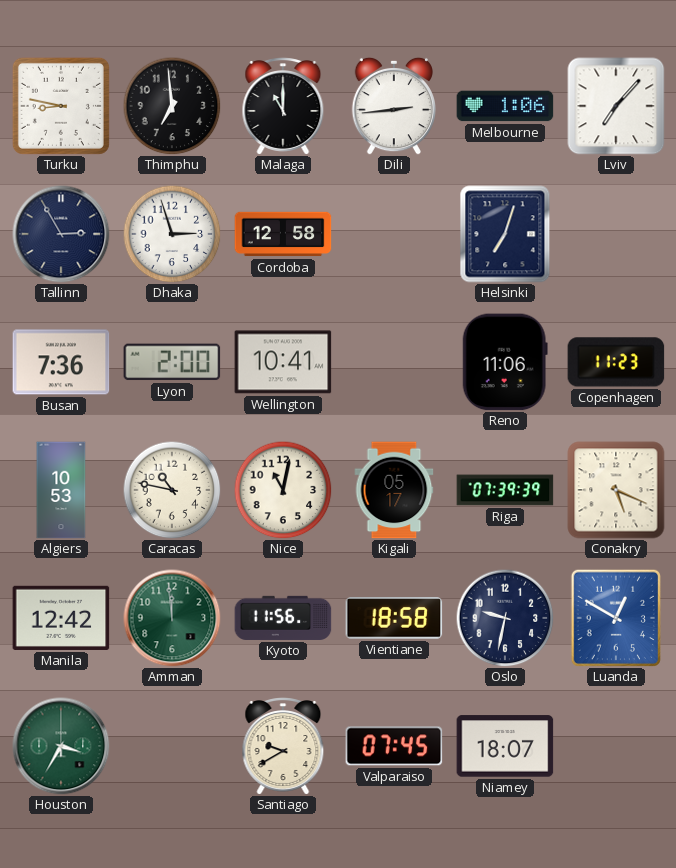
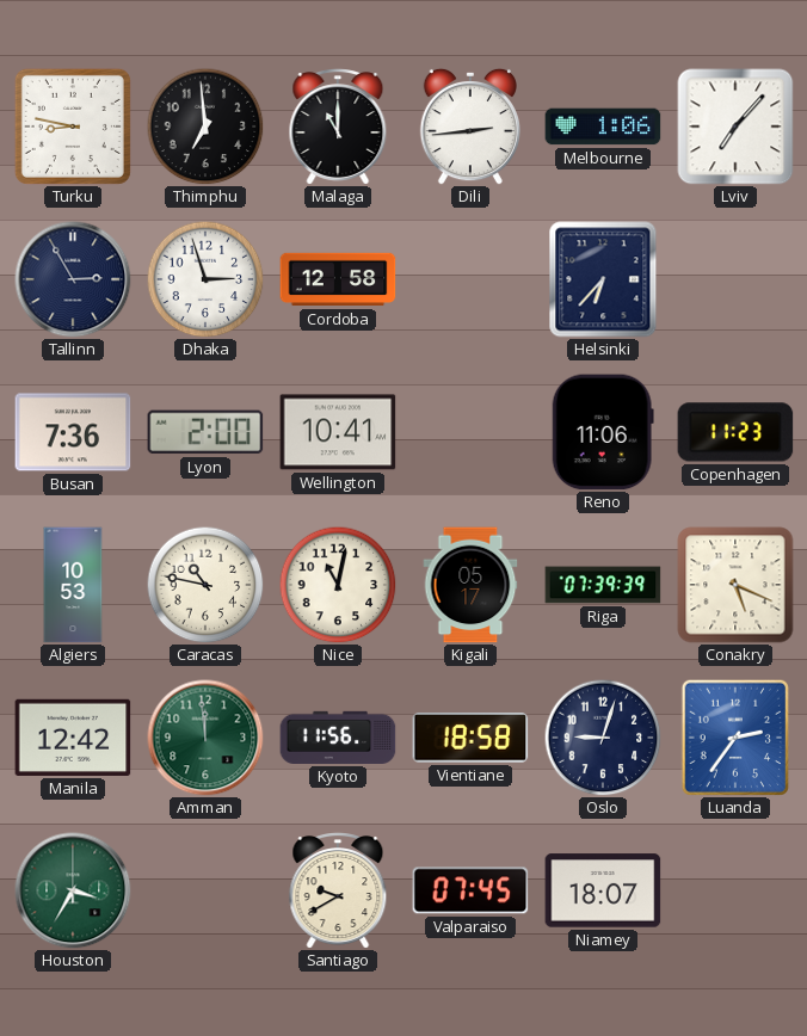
Helsinki: 7:03 -> 6:37
Oslo: 9:32 -> 9:03
Luanda: 12:50 -> 2:36
